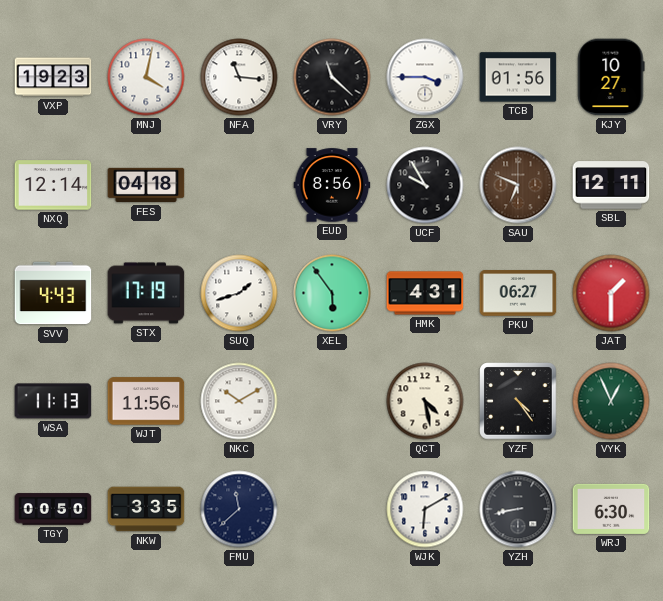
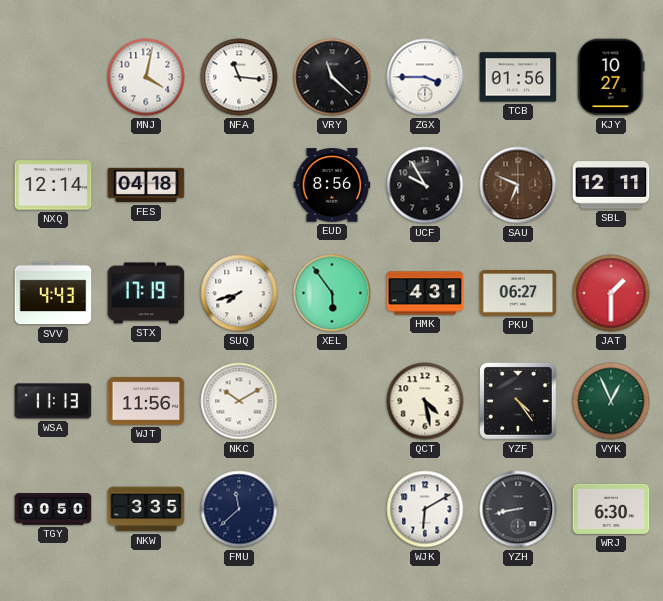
VXP: 19:23 -> none
SUQ: 1:42 -> 7:42
